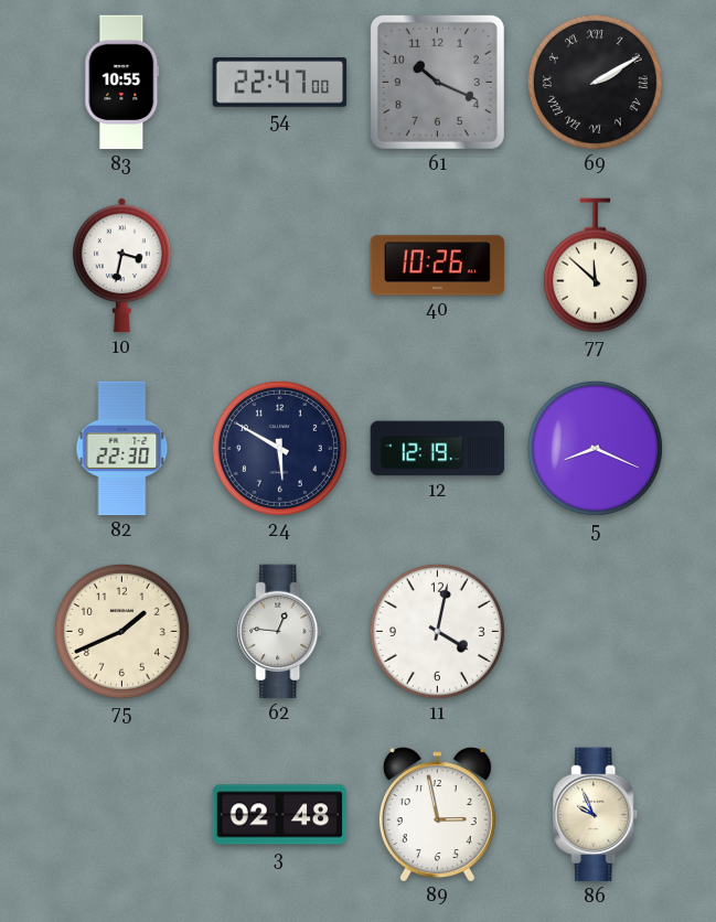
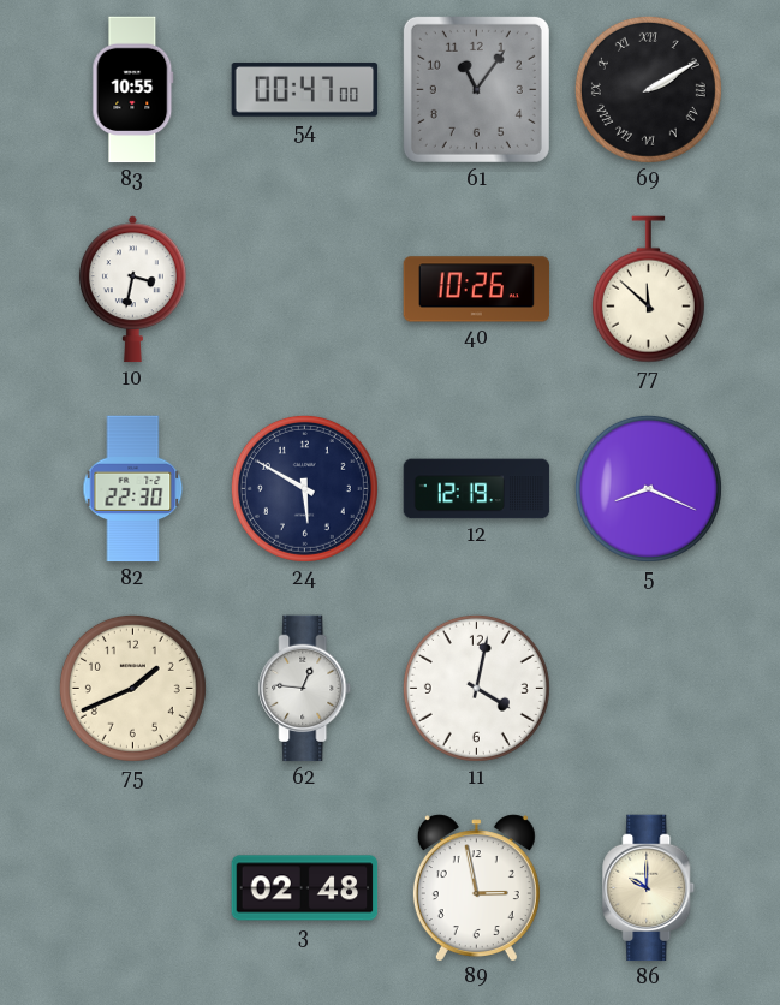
54: 22:47 -> 00:47
61: 10:19 -> 11:06
86: 9:56 -> 10:00
